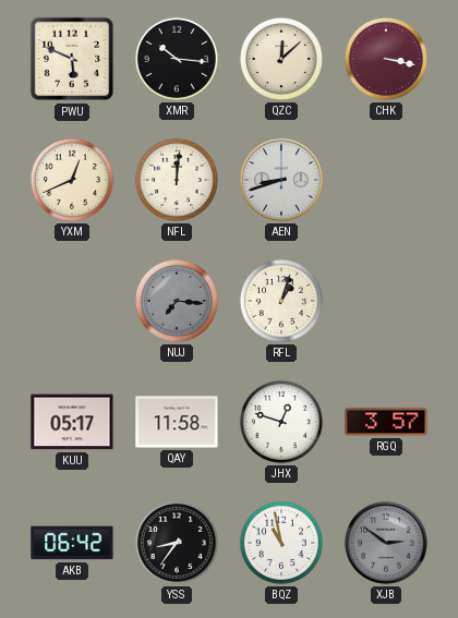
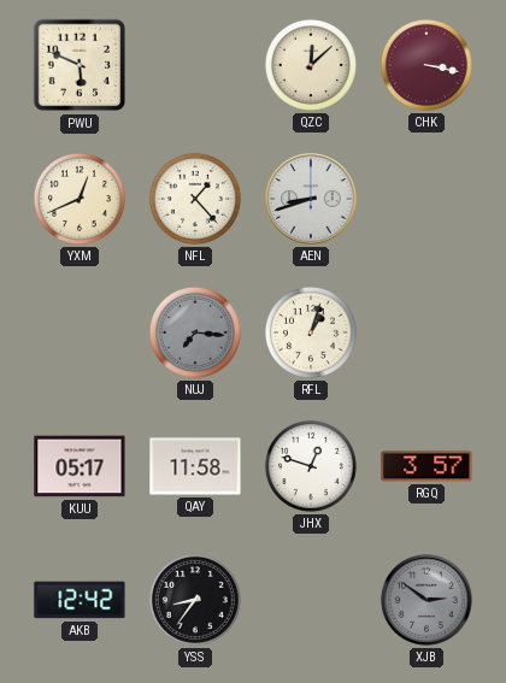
XMR: 10:16 -> none
NFL: 12:01 -> 1:23
AKB: 06:42 -> 12:42
BQZ: 10:58 -> none
